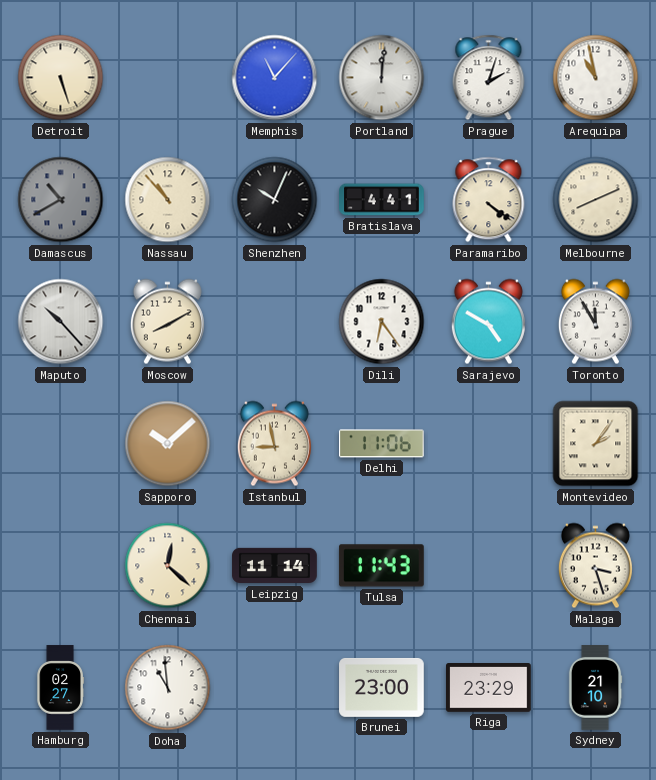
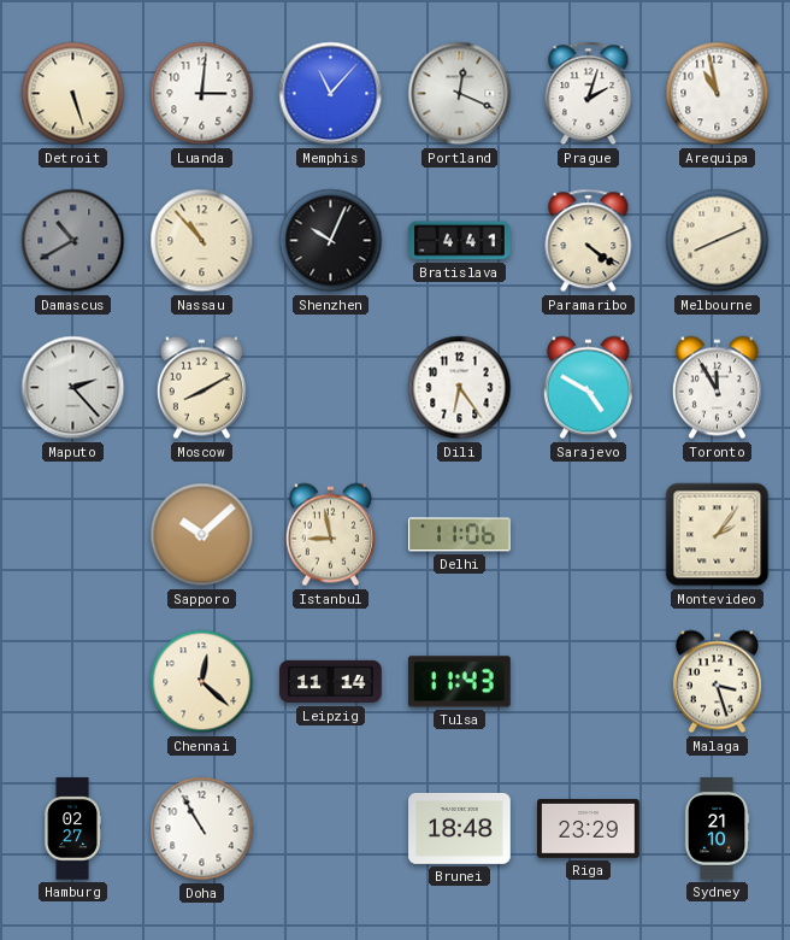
Luanda: none -> 3:01
Portland: 12:01 -> 12:19
Maputo: 10:23 -> 2:23
Doha: 10:59 -> 10:55
Brunei: 23:00 -> 18:48
